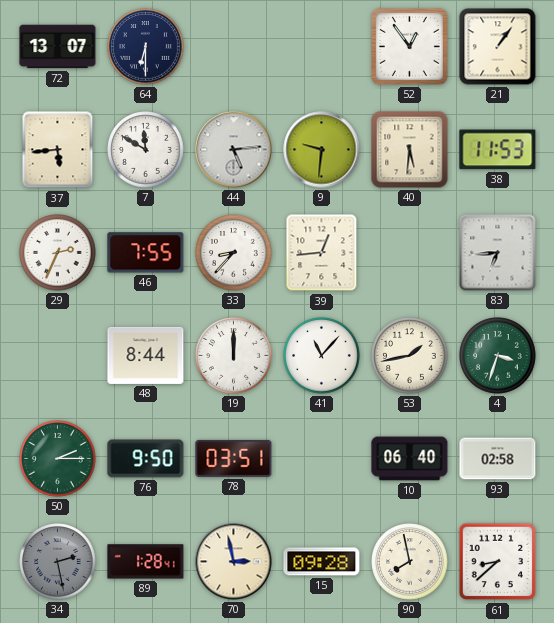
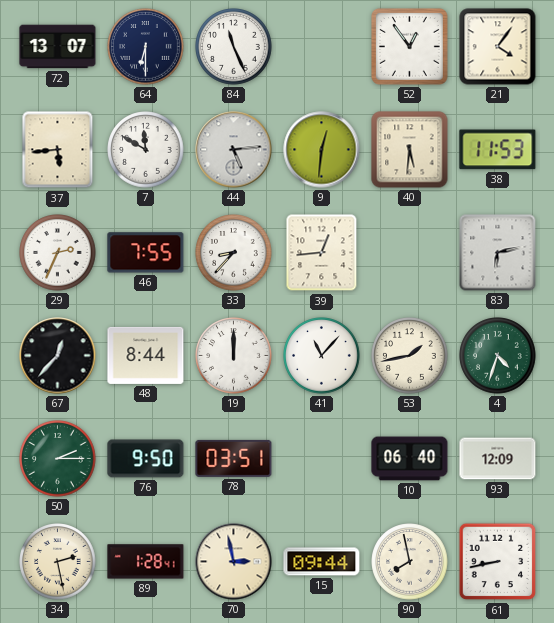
84: none -> 11:26
21: 1:06 -> 4:06
9: 9:31 -> 12:31
83: 6:44 -> 6:13
67: none -> 12:37
4: 3:33 -> 4:33
93: 02:58 -> 12:09
34 dial: grey -> cream
15: 09:28 -> 09:44
61: 8:38 -> 8:43
